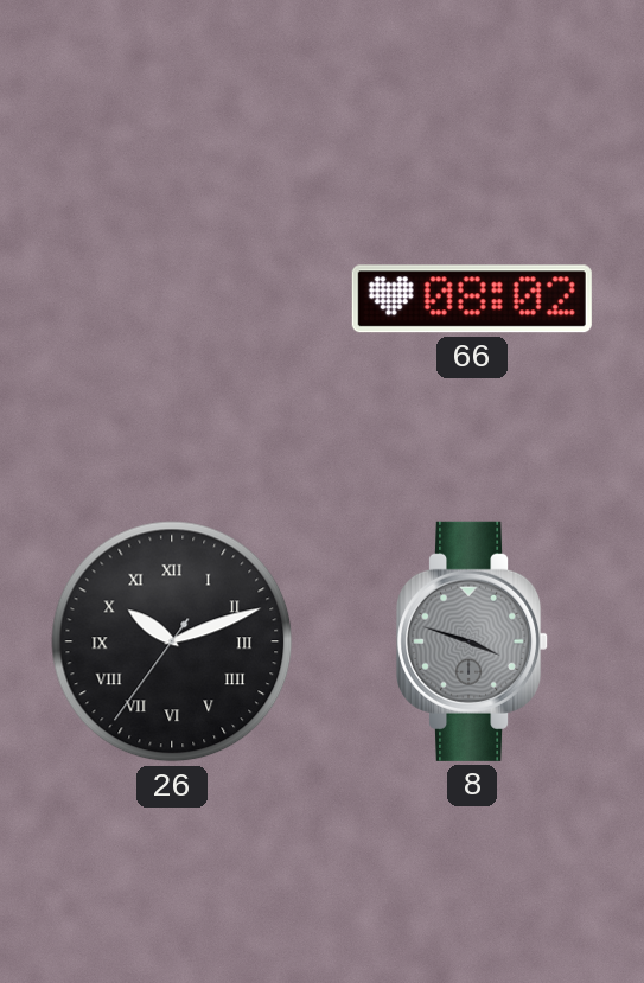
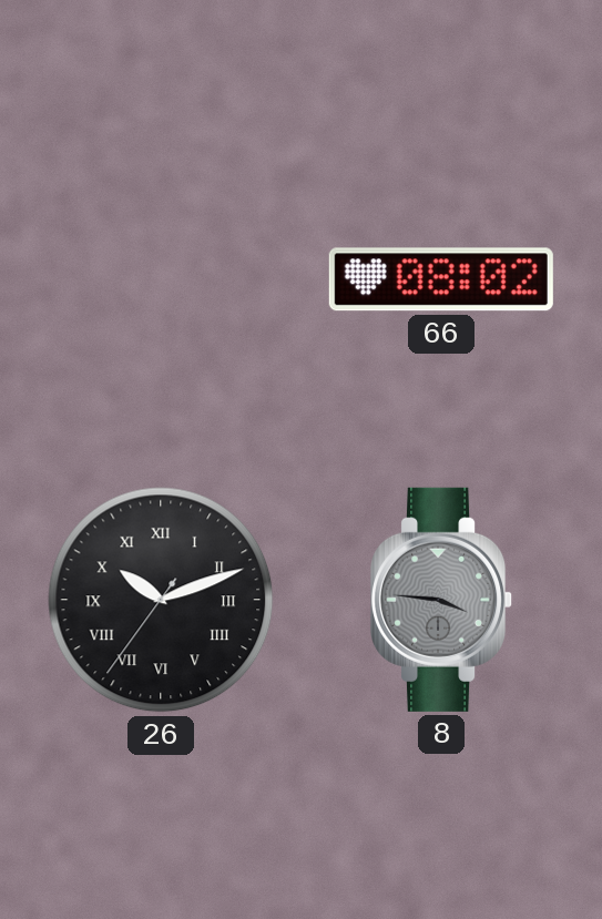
8: 3:48 -> 3:46
